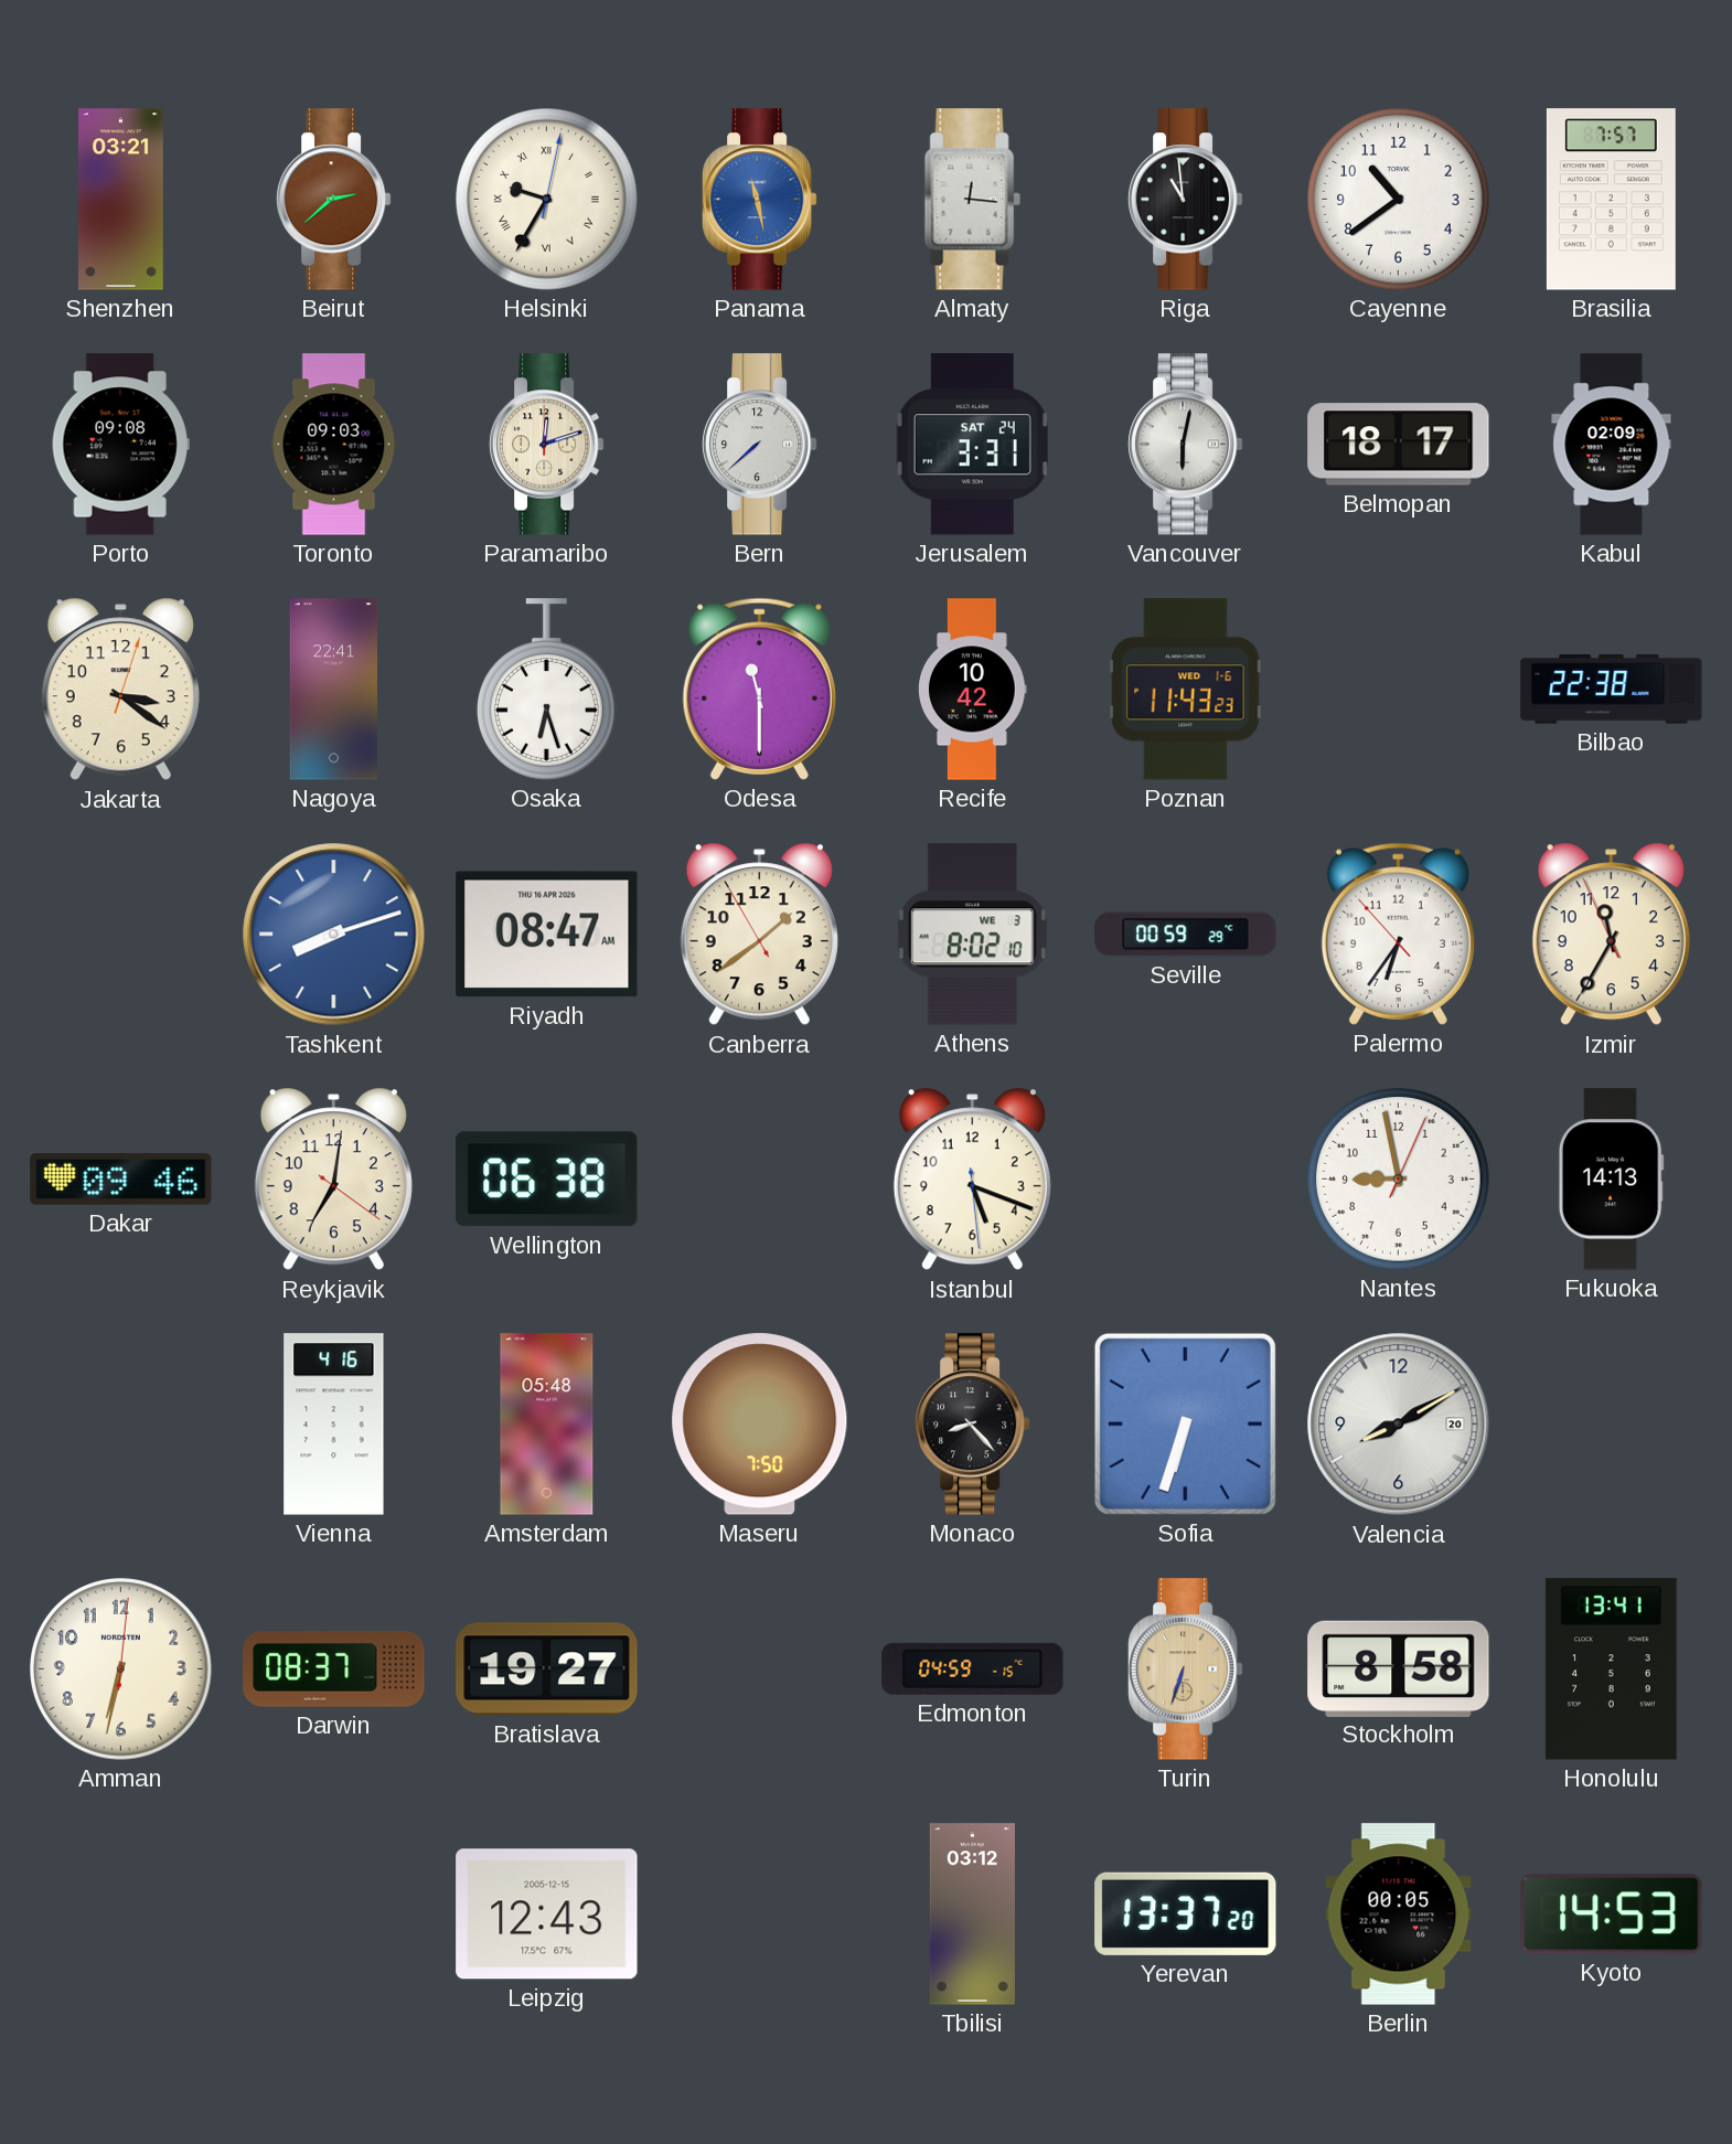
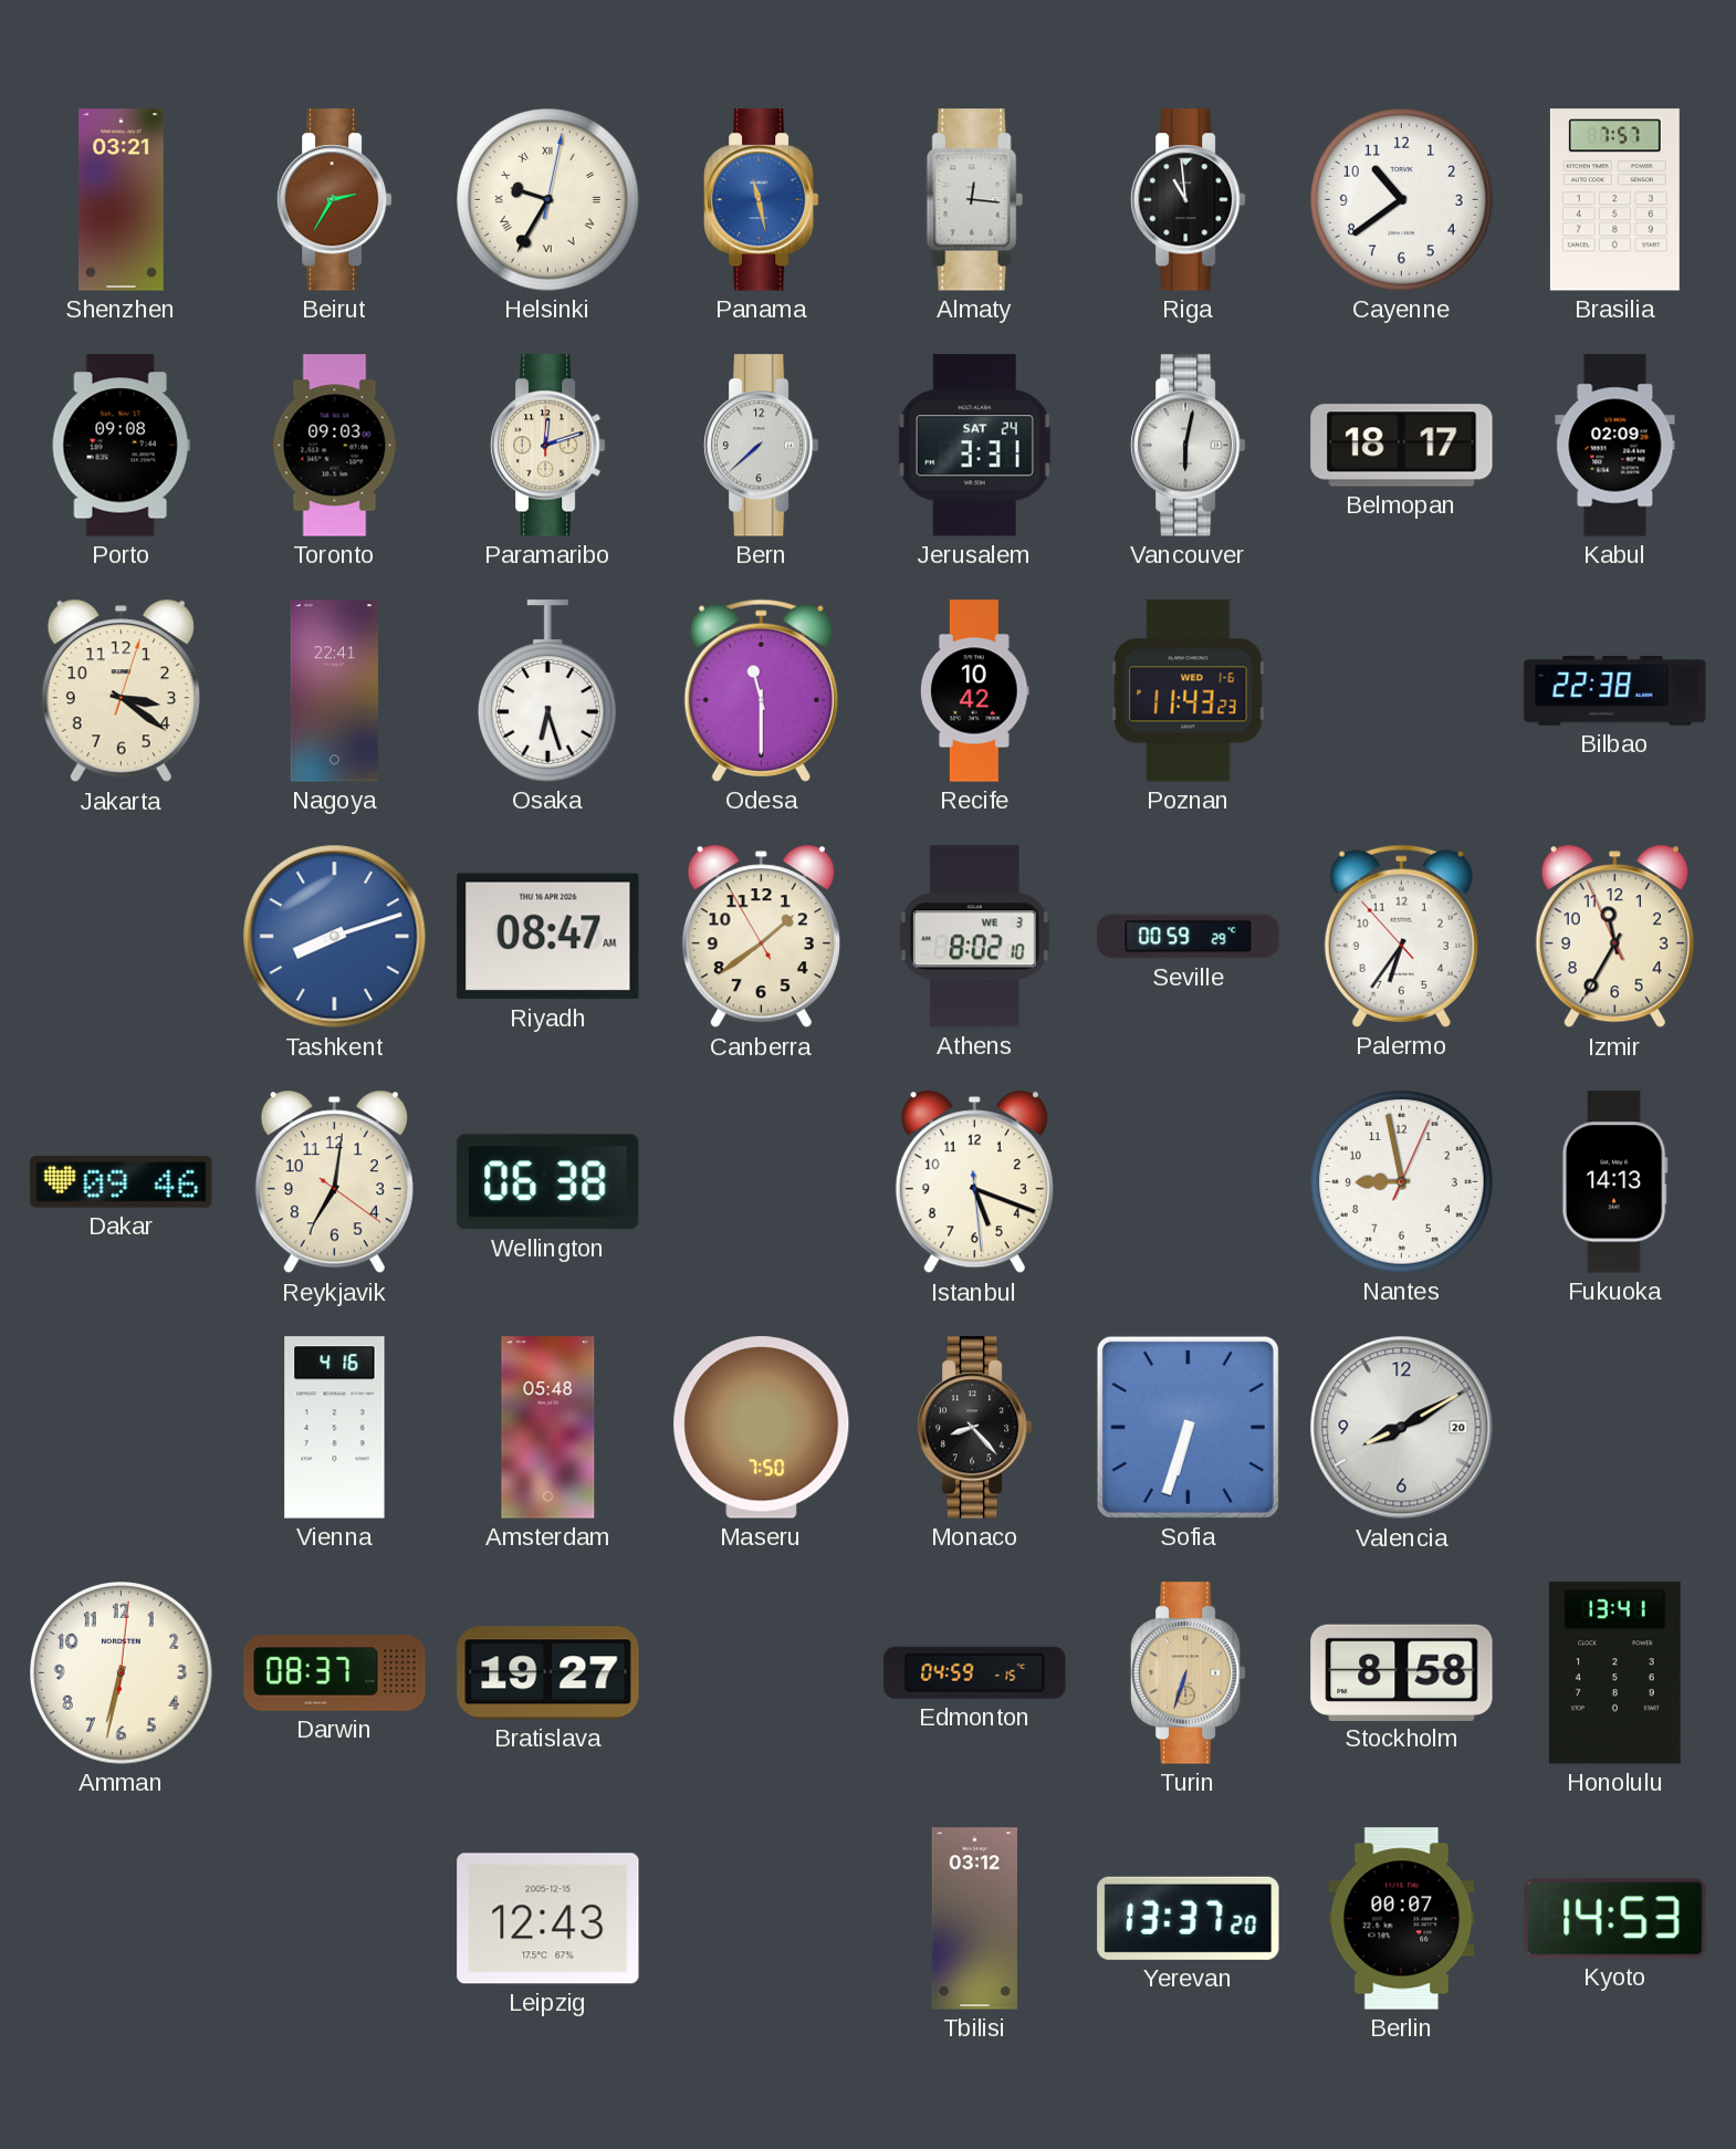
Beirut: 2:38 -> 2:35
Berlin: 00:05 -> 00:07
